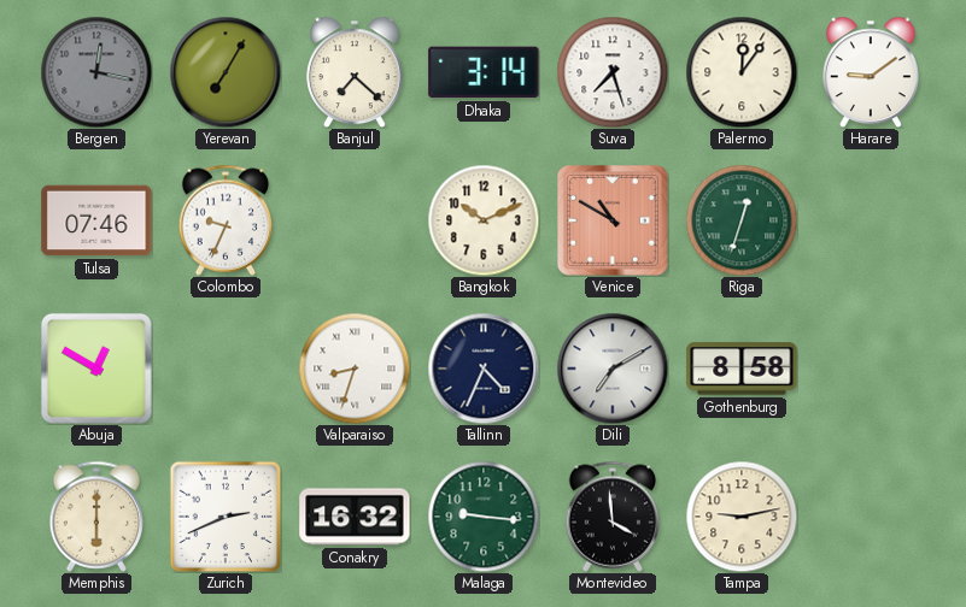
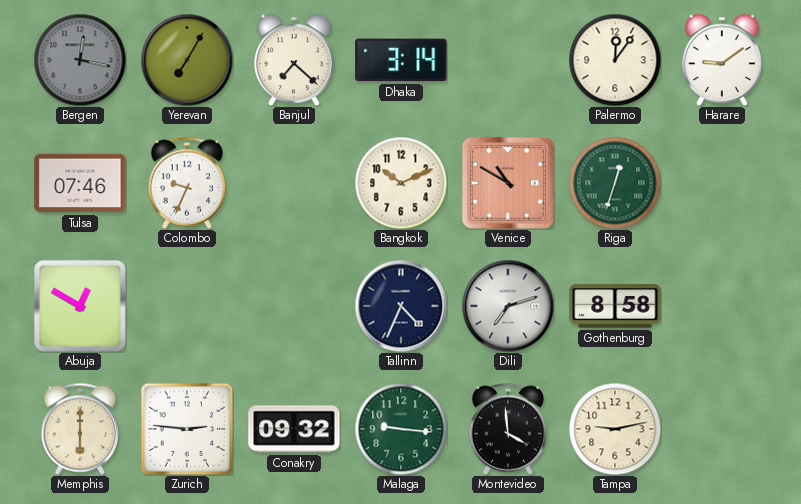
Suva: 7:27 -> none
Valparaiso: 8:33 -> none
Dili: 7:10 -> 7:12
Zurich: 2:41 -> 2:46
Conakry: 16:32 -> 09:32
